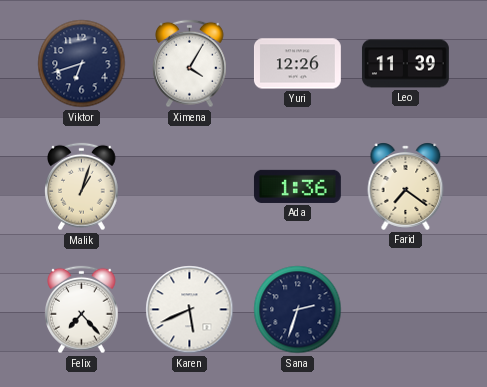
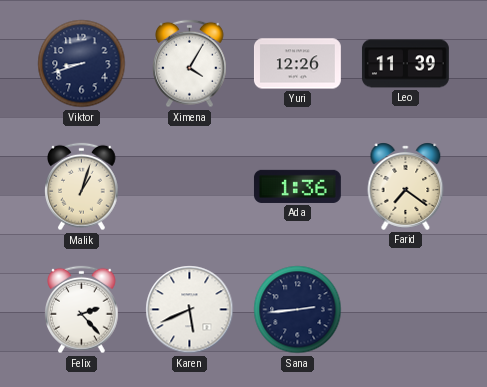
Viktor: 6:42 -> 8:42
Felix: 7:23 -> 2:23
Sana: 2:33 -> 2:44
